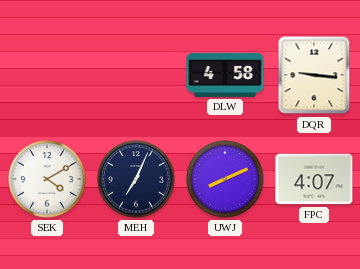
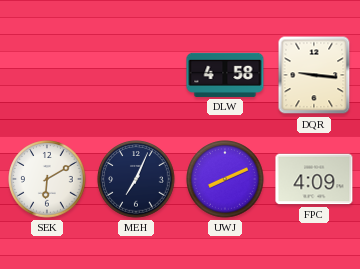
SEK: 4:10 -> 6:10
FPC: 4:07 -> 4:09
